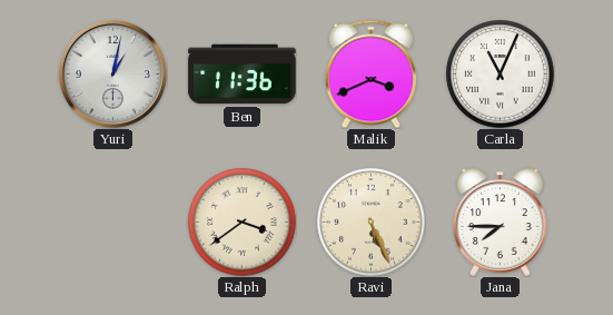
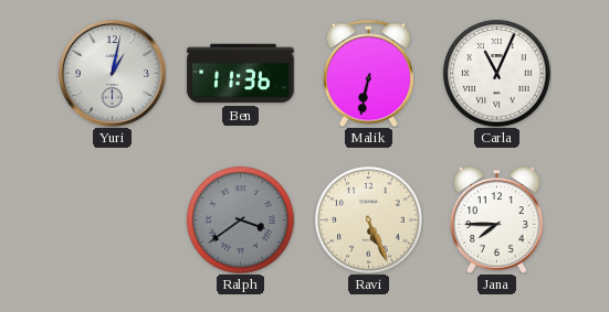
Malik: 3:41 -> 6:32
Ralph dial: cream -> grey
